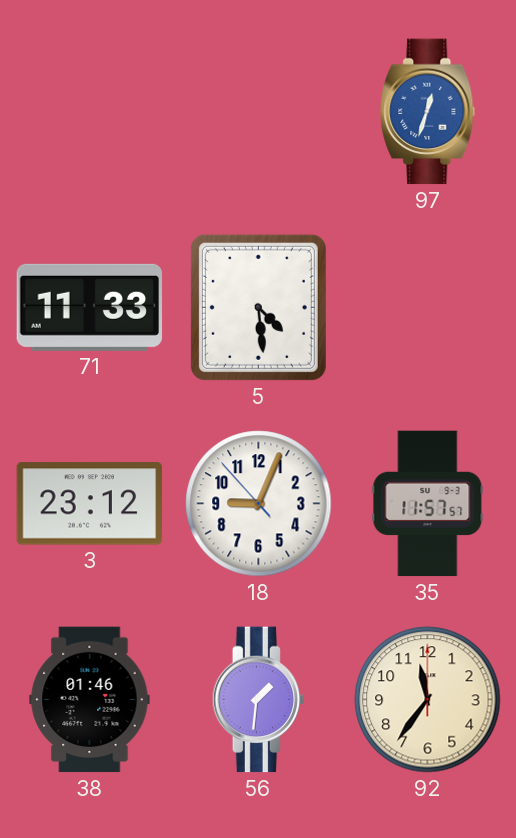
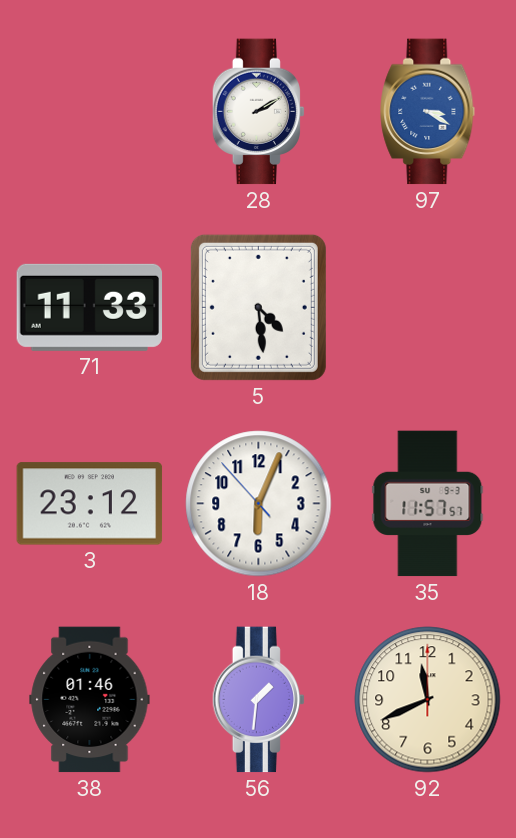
28: none -> 2:10
97: 12:33 -> 3:20
18: 9:03 -> 6:03
92: 11:36 -> 11:41
